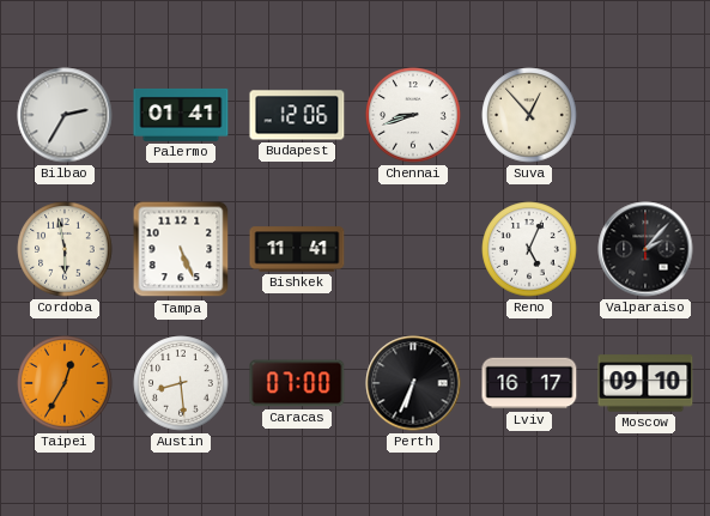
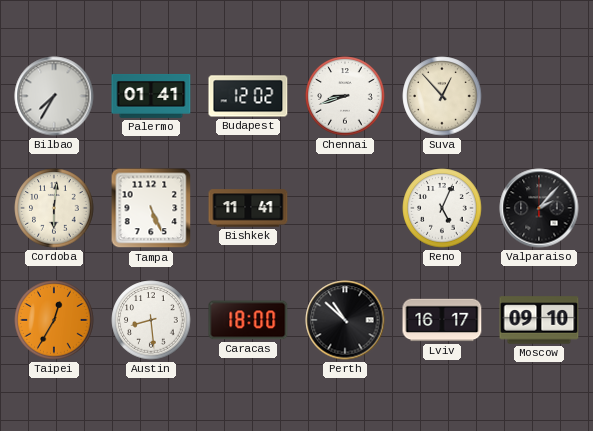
Bilbao: 2:35 -> 7:35
Budapest: 12:06 -> 12:02
Cordoba: 5:58 -> 6:01
Caracas: 07:00 -> 18:00
Perth: 6:34 -> 10:52
